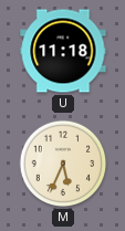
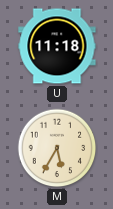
M: 5:34 -> 5:35
